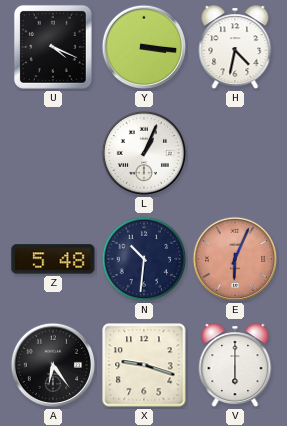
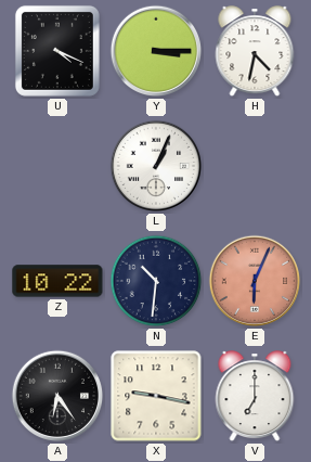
Y: 3:16 -> 3:15
Z: 5:48 -> 10:22
X: 9:18 -> 9:17
V: 6:00 -> 7:00
